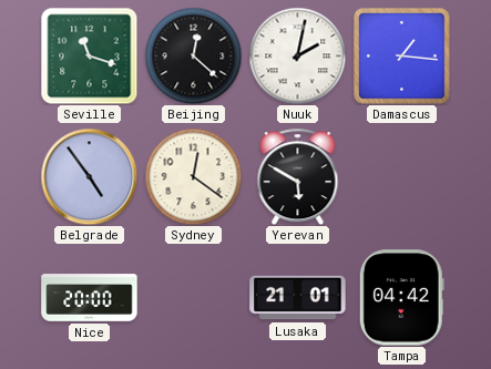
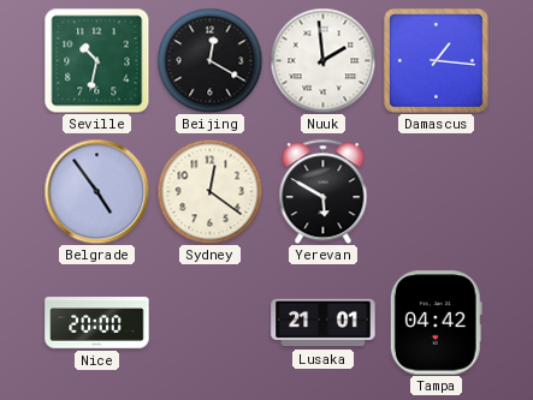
Seville: 11:18 -> 10:32
Beijing: 12:22 -> 12:20
Nuuk: 2:02 -> 1:59
